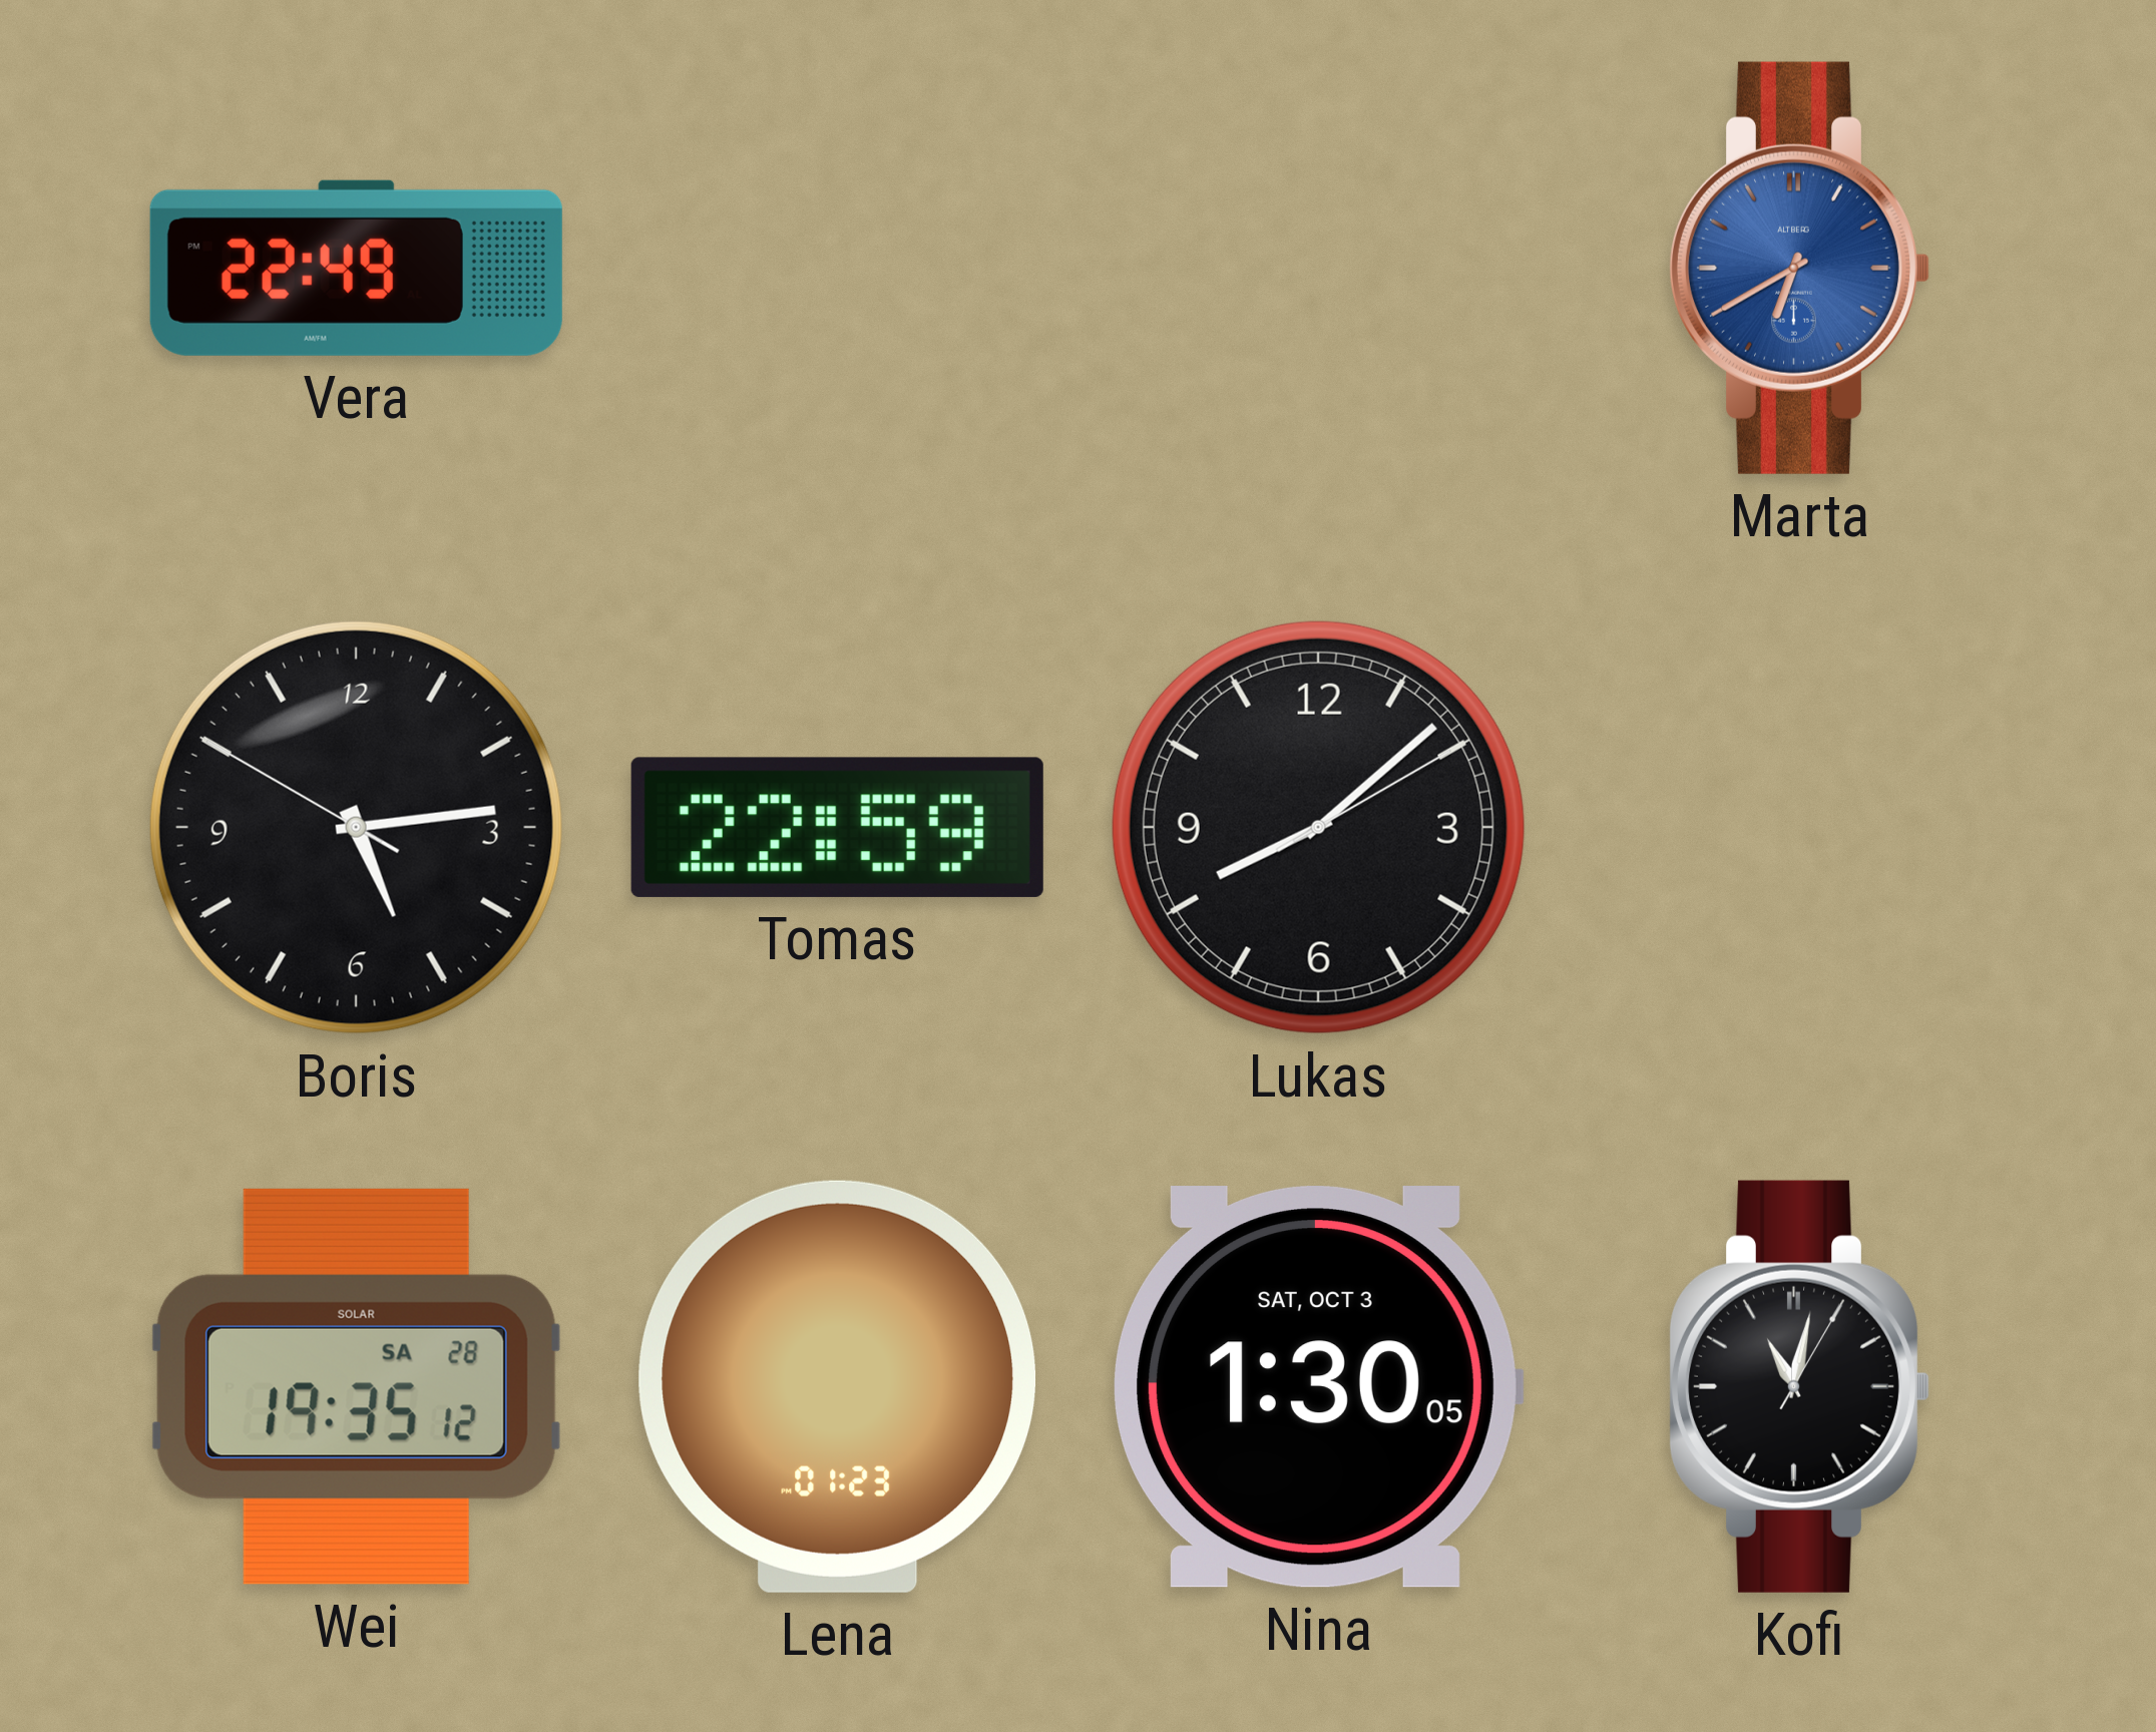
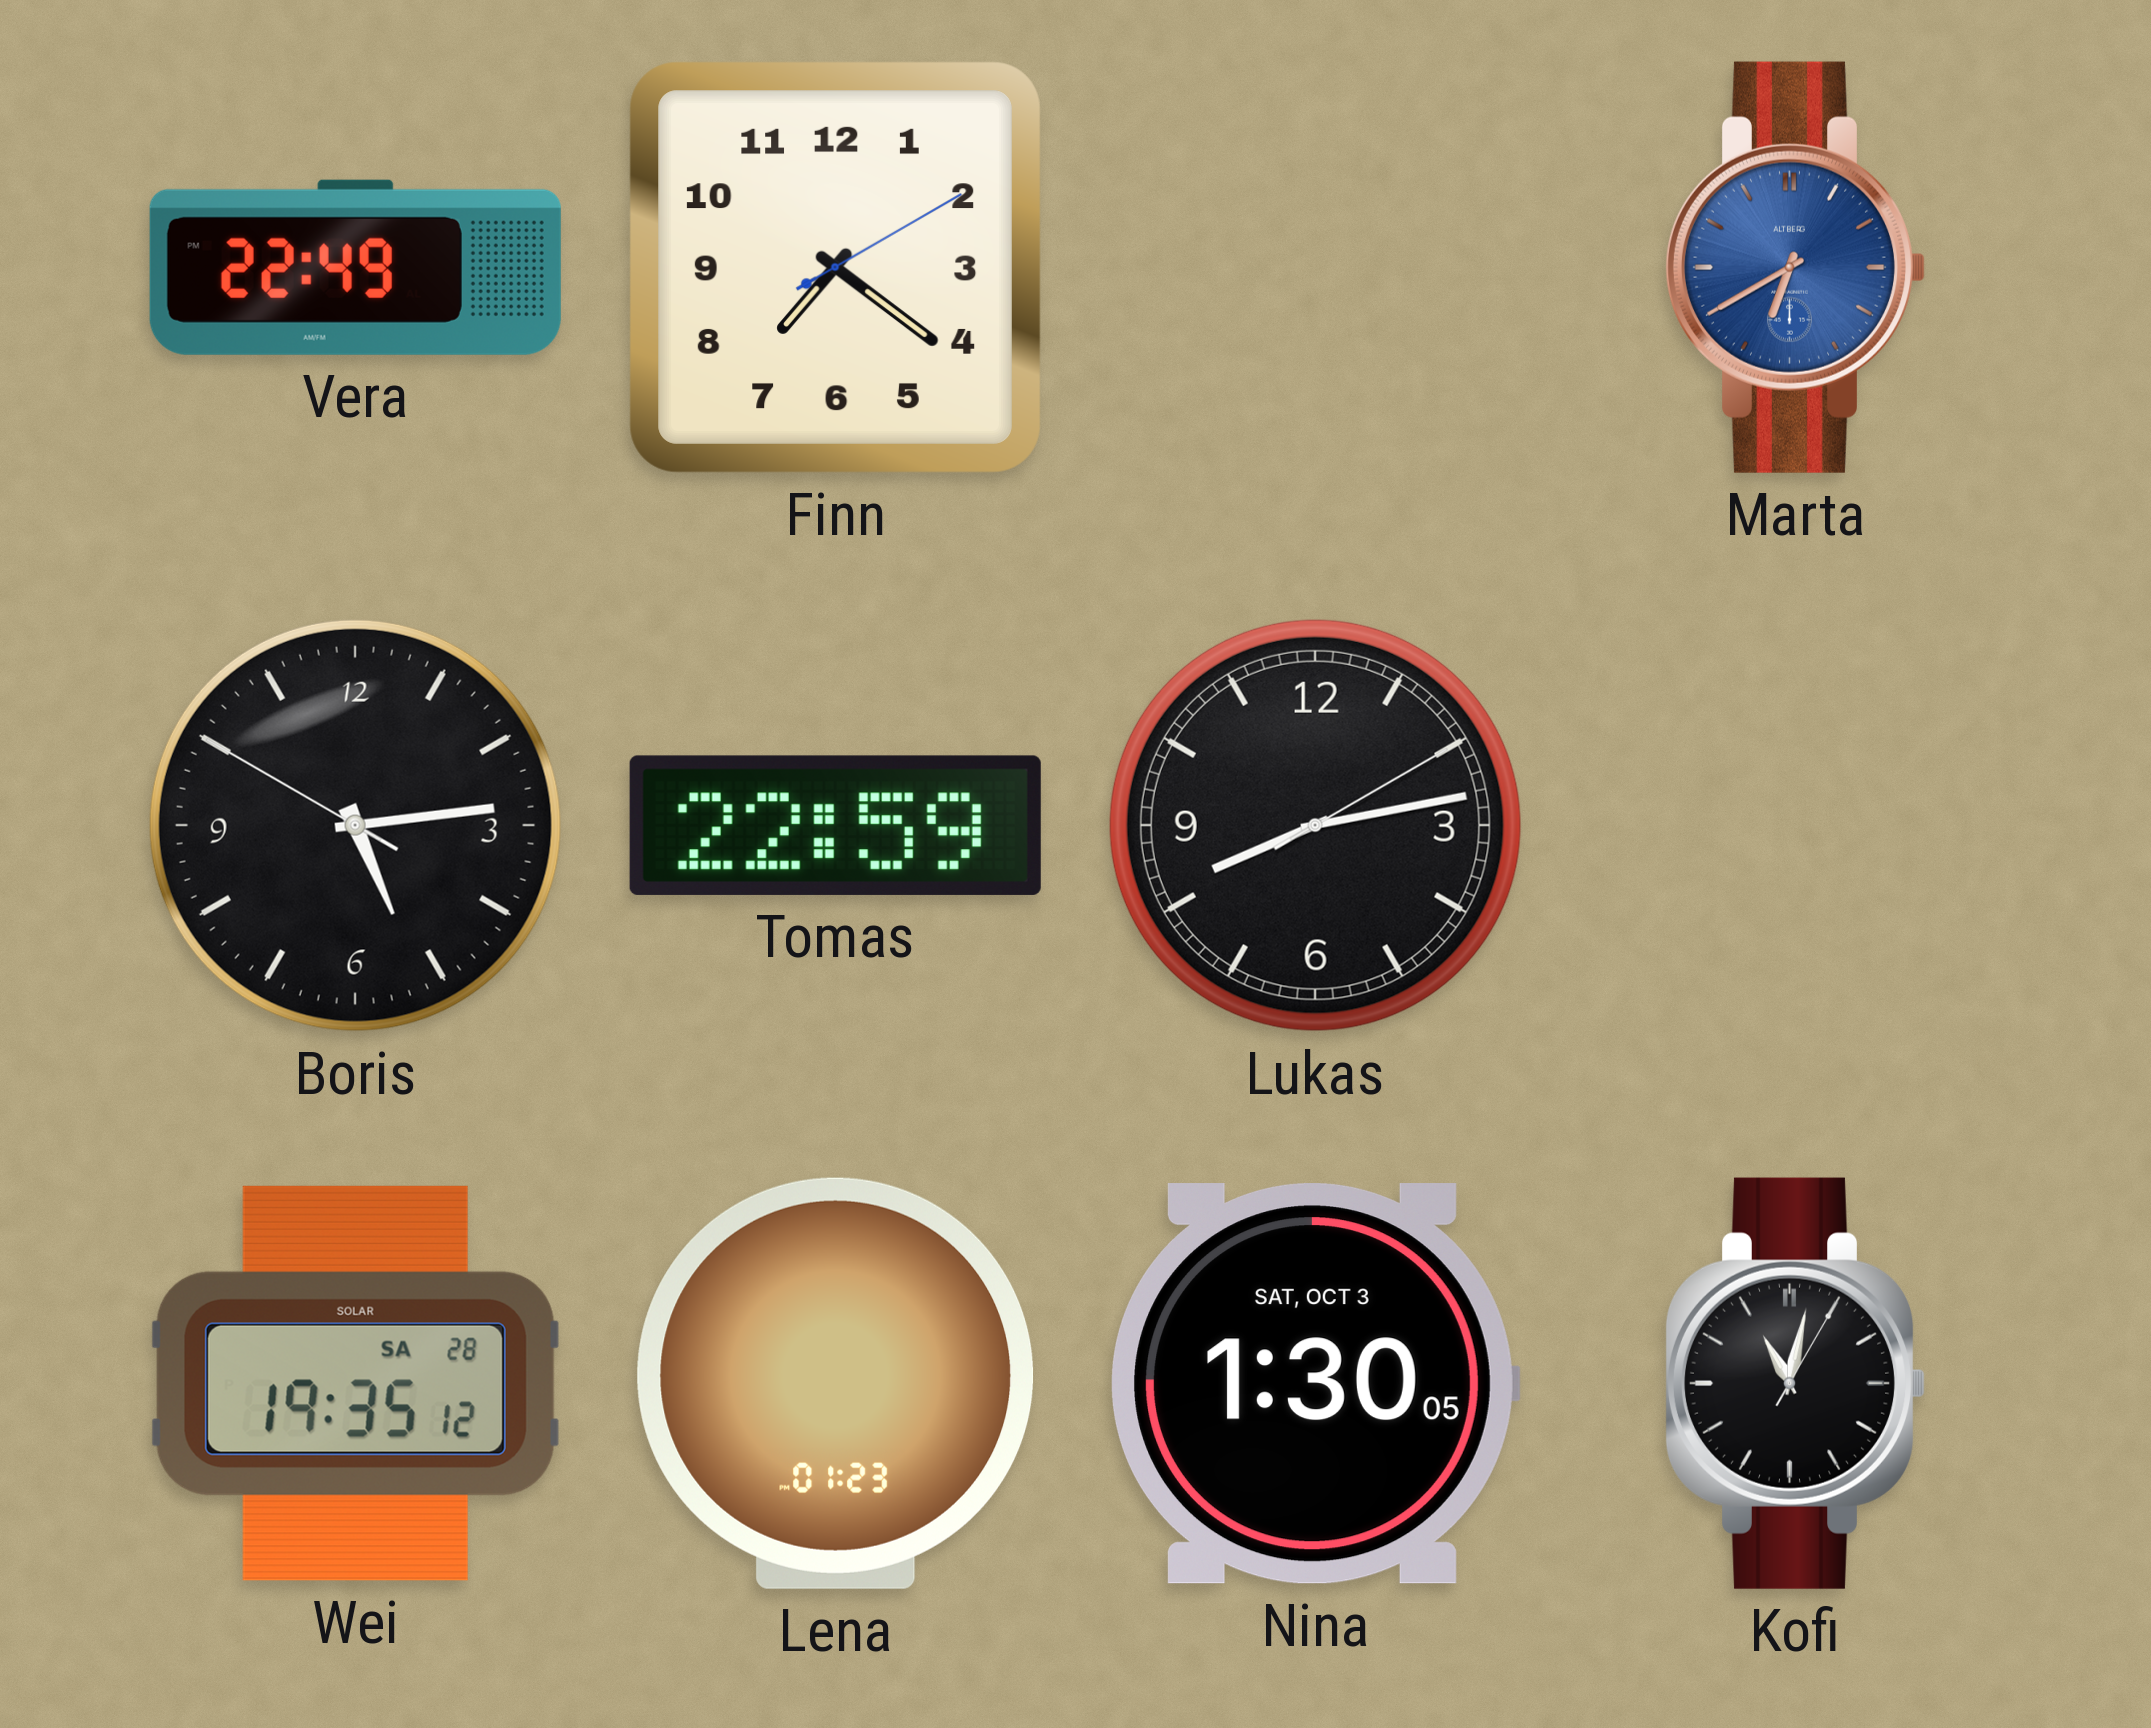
Finn: none -> 7:21
Lukas: 8:08 -> 8:13
